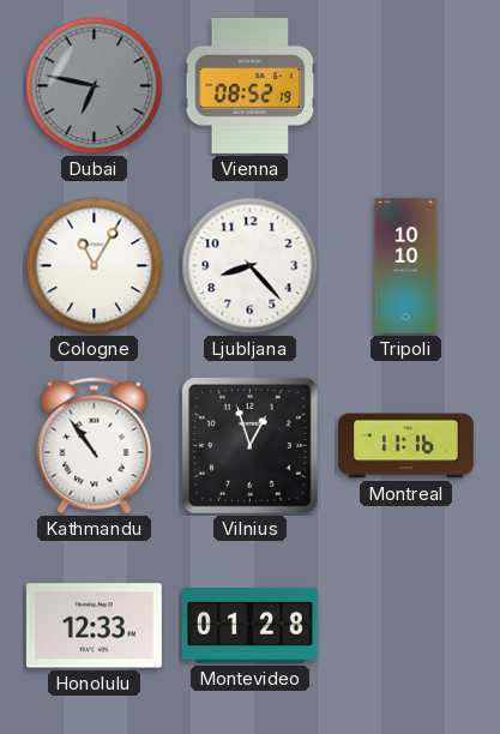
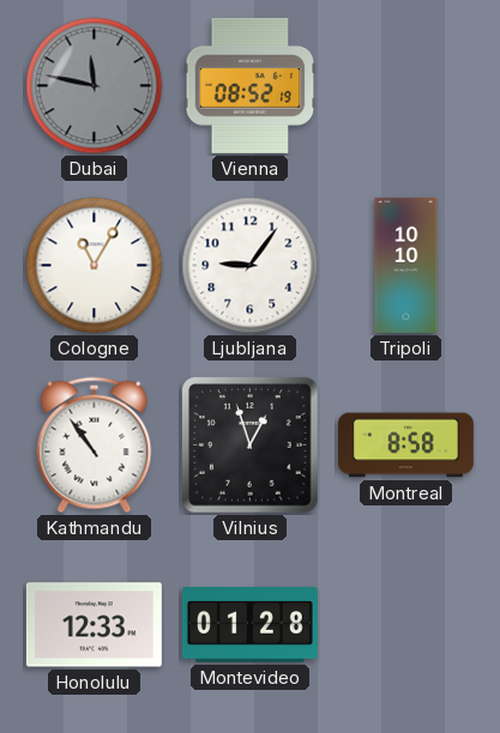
Dubai: 6:47 -> 11:47
Ljubljana: 8:23 -> 9:06
Montreal: 11:16 -> 8:58
